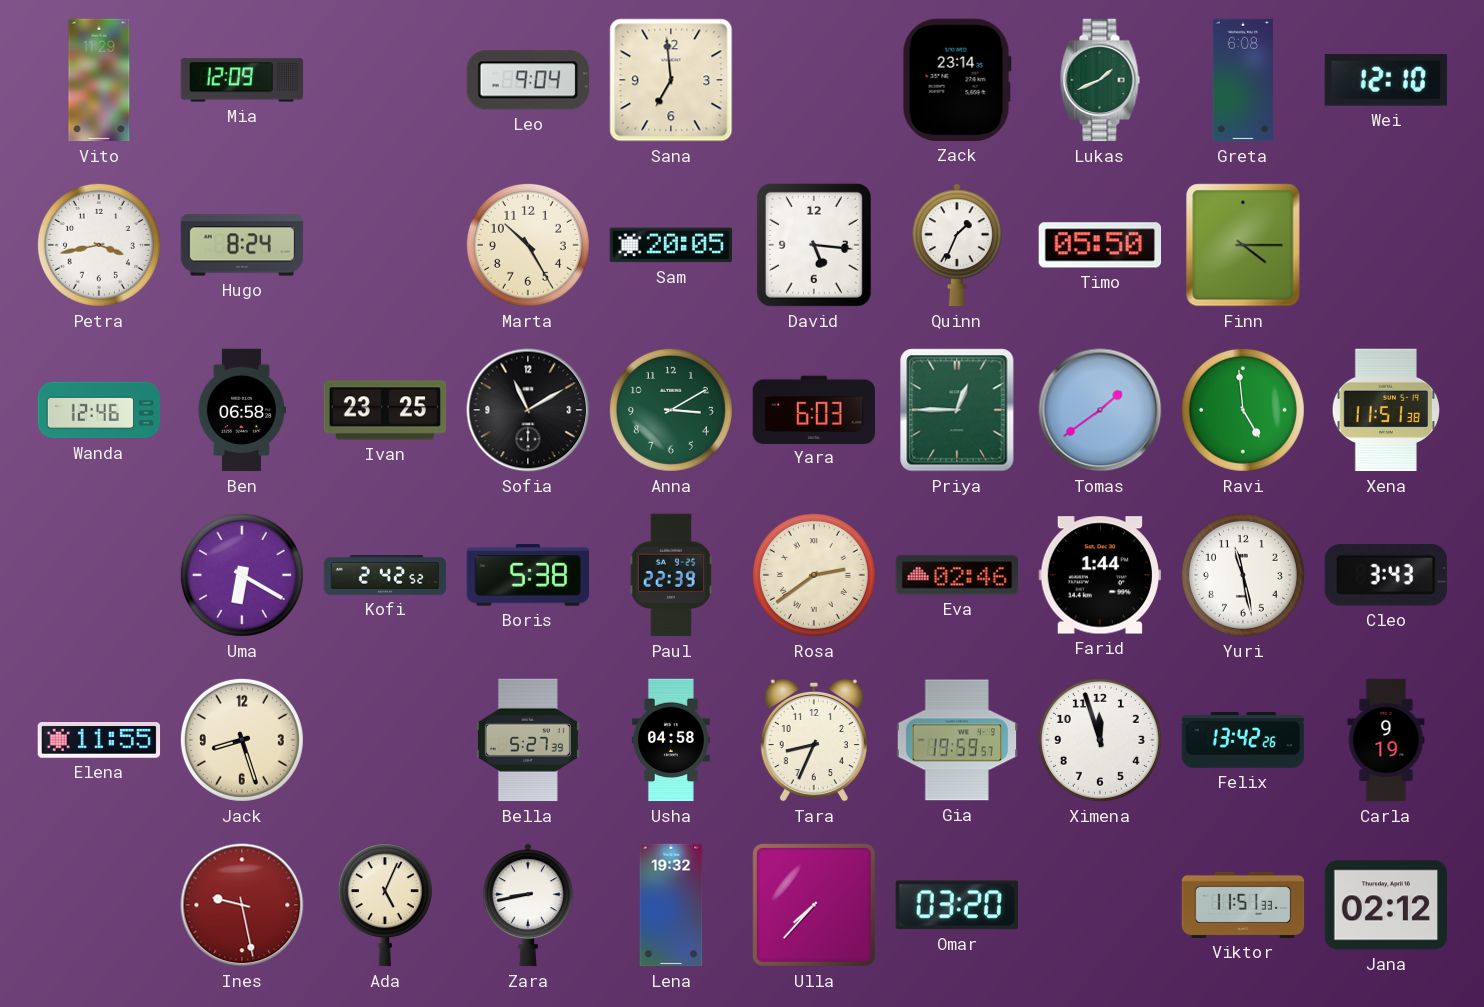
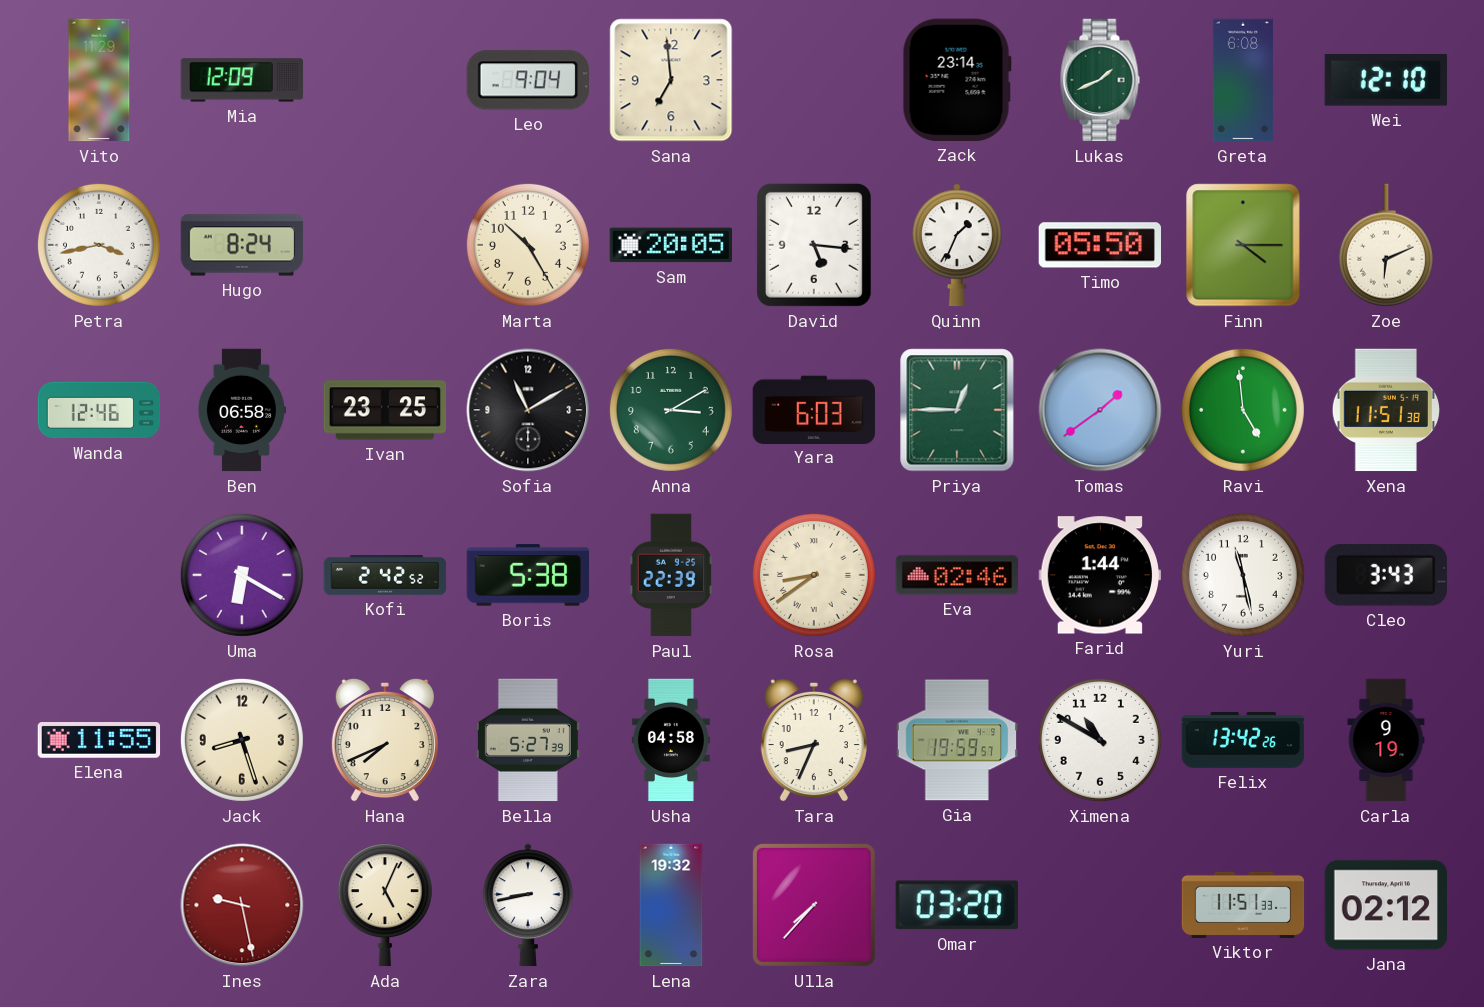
Zoe: none -> 6:11
Rosa: 2:39 -> 8:39
Hana: none -> 7:41
Ximena: 11:57 -> 10:50
